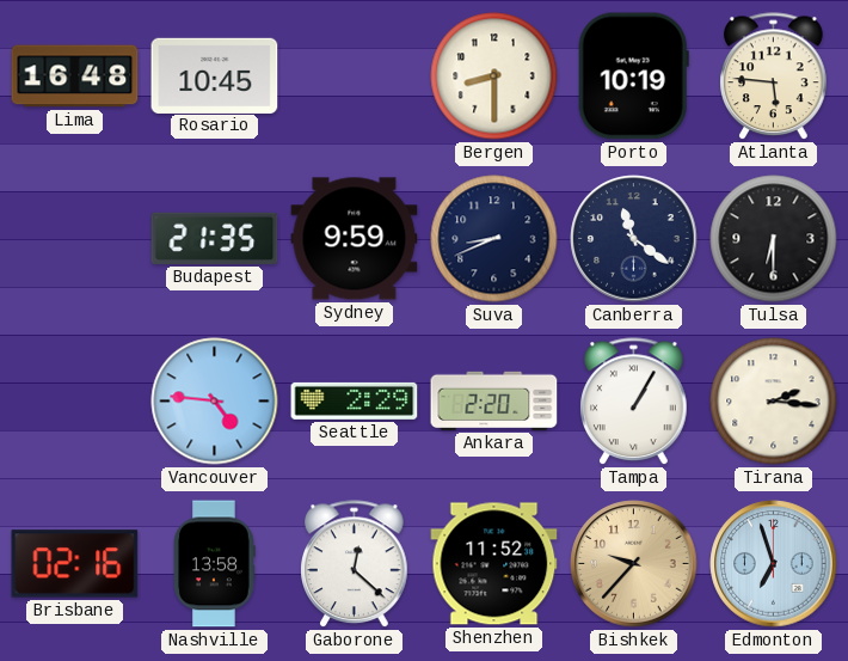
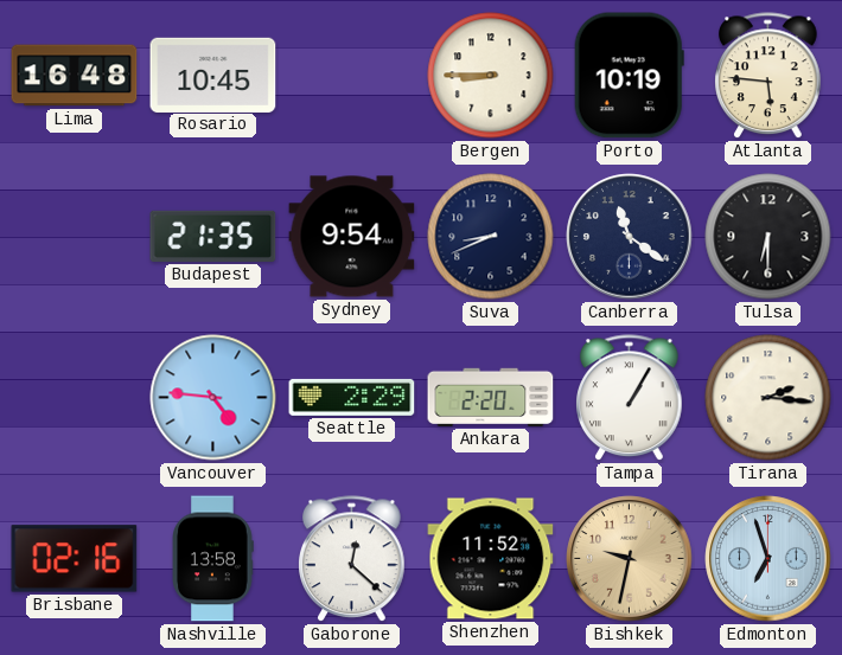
Bergen: 8:30 -> 8:45
Sydney: 9:59 -> 9:54
Bishkek: 9:37 -> 9:32
